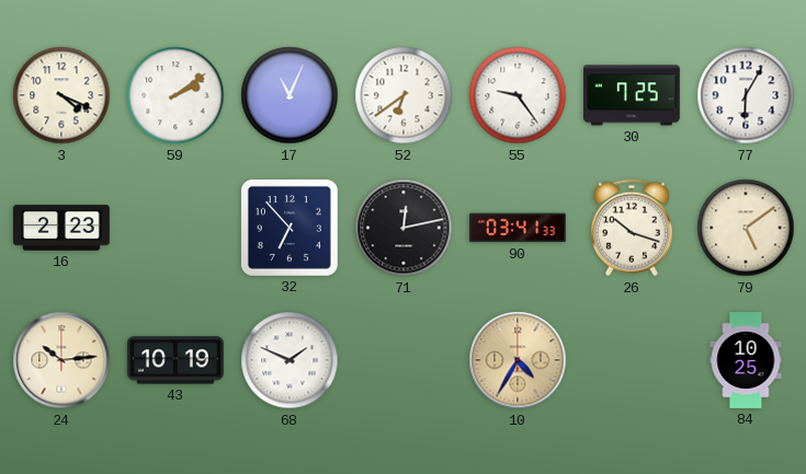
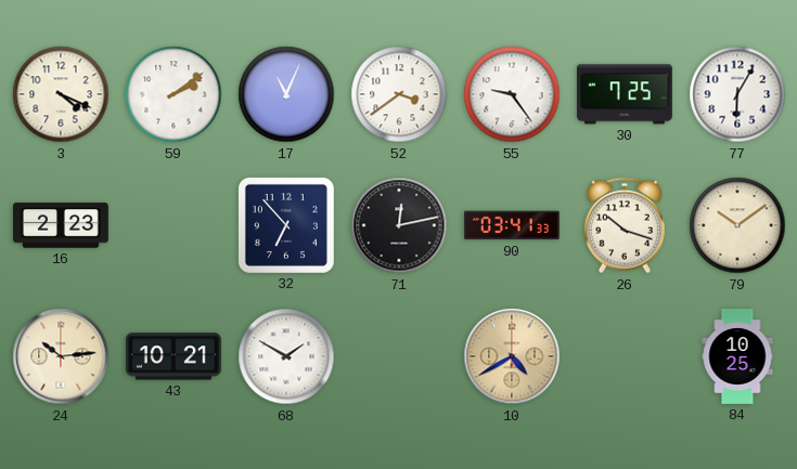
52: 6:39 -> 3:39
79: 5:09 -> 10:09
43: 10:19 -> 10:21
68: 1:49 -> 1:50
10: 4:35 -> 4:40
